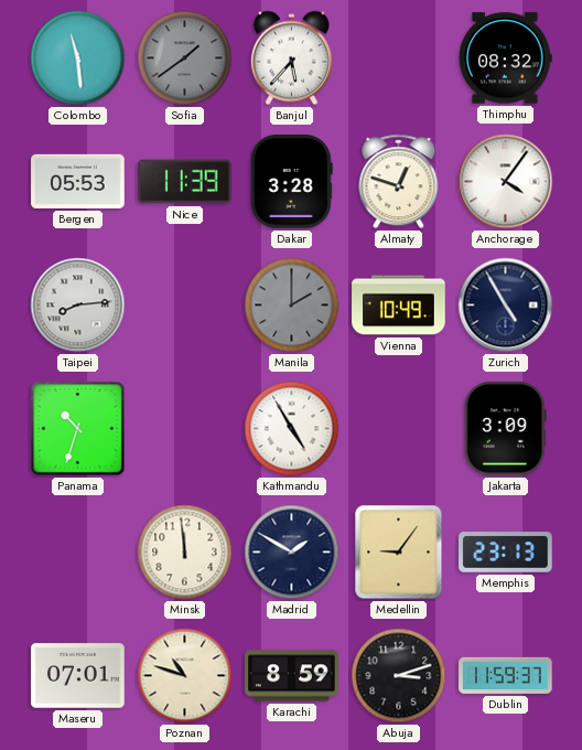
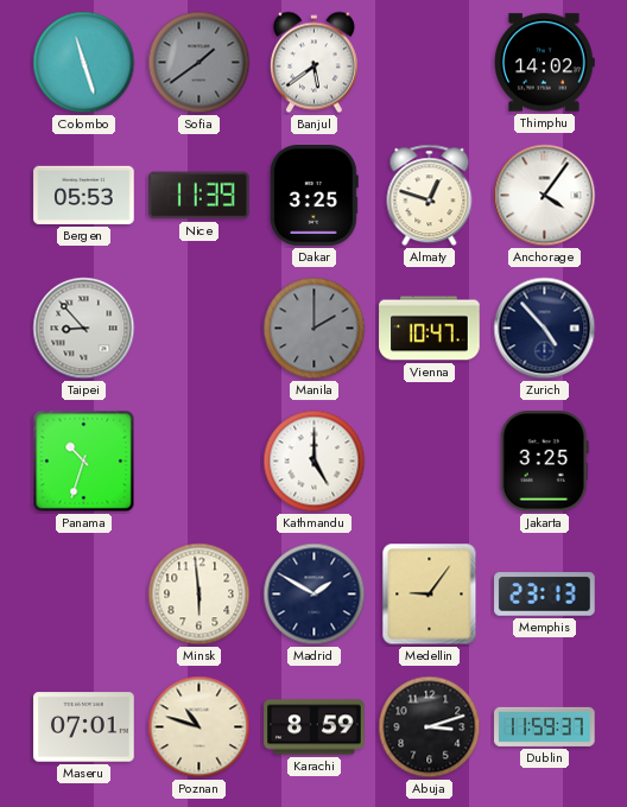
Colombo: 11:29 -> 11:27
Banjul: 5:37 -> 5:39
Thimphu: 08:32 -> 14:02
Dakar: 3:28 -> 3:25
Taipei: 8:14 -> 8:53
Vienna: 10:49 -> 10:47
Zurich: 4:55 -> 4:53
Kathmandu: 4:55 -> 5:00
Jakarta: 3:09 -> 3:25
Minsk: 11:59 -> 5:59
